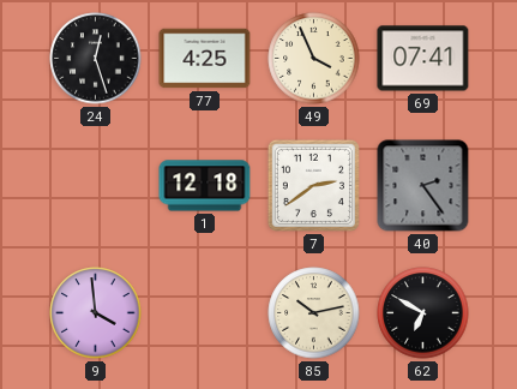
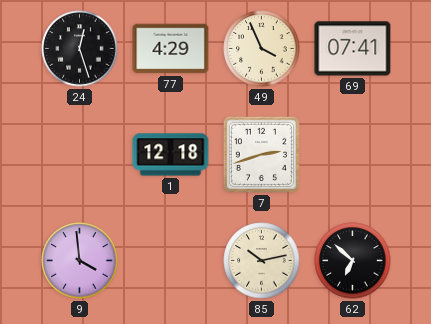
77: 4:25 -> 4:29
7: 2:39 -> 2:42
40: 2:24 -> none
62: 6:50 -> 6:52
